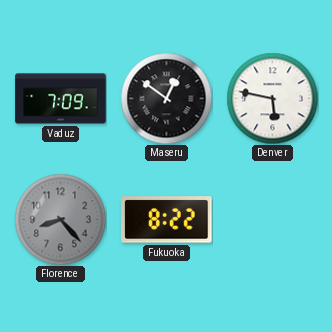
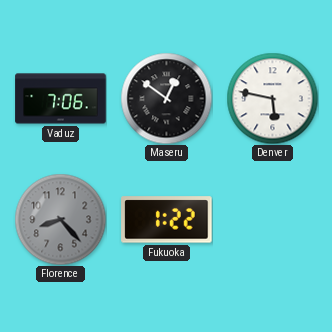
Vaduz: 7:09 -> 7:06
Fukuoka: 8:22 -> 1:22
